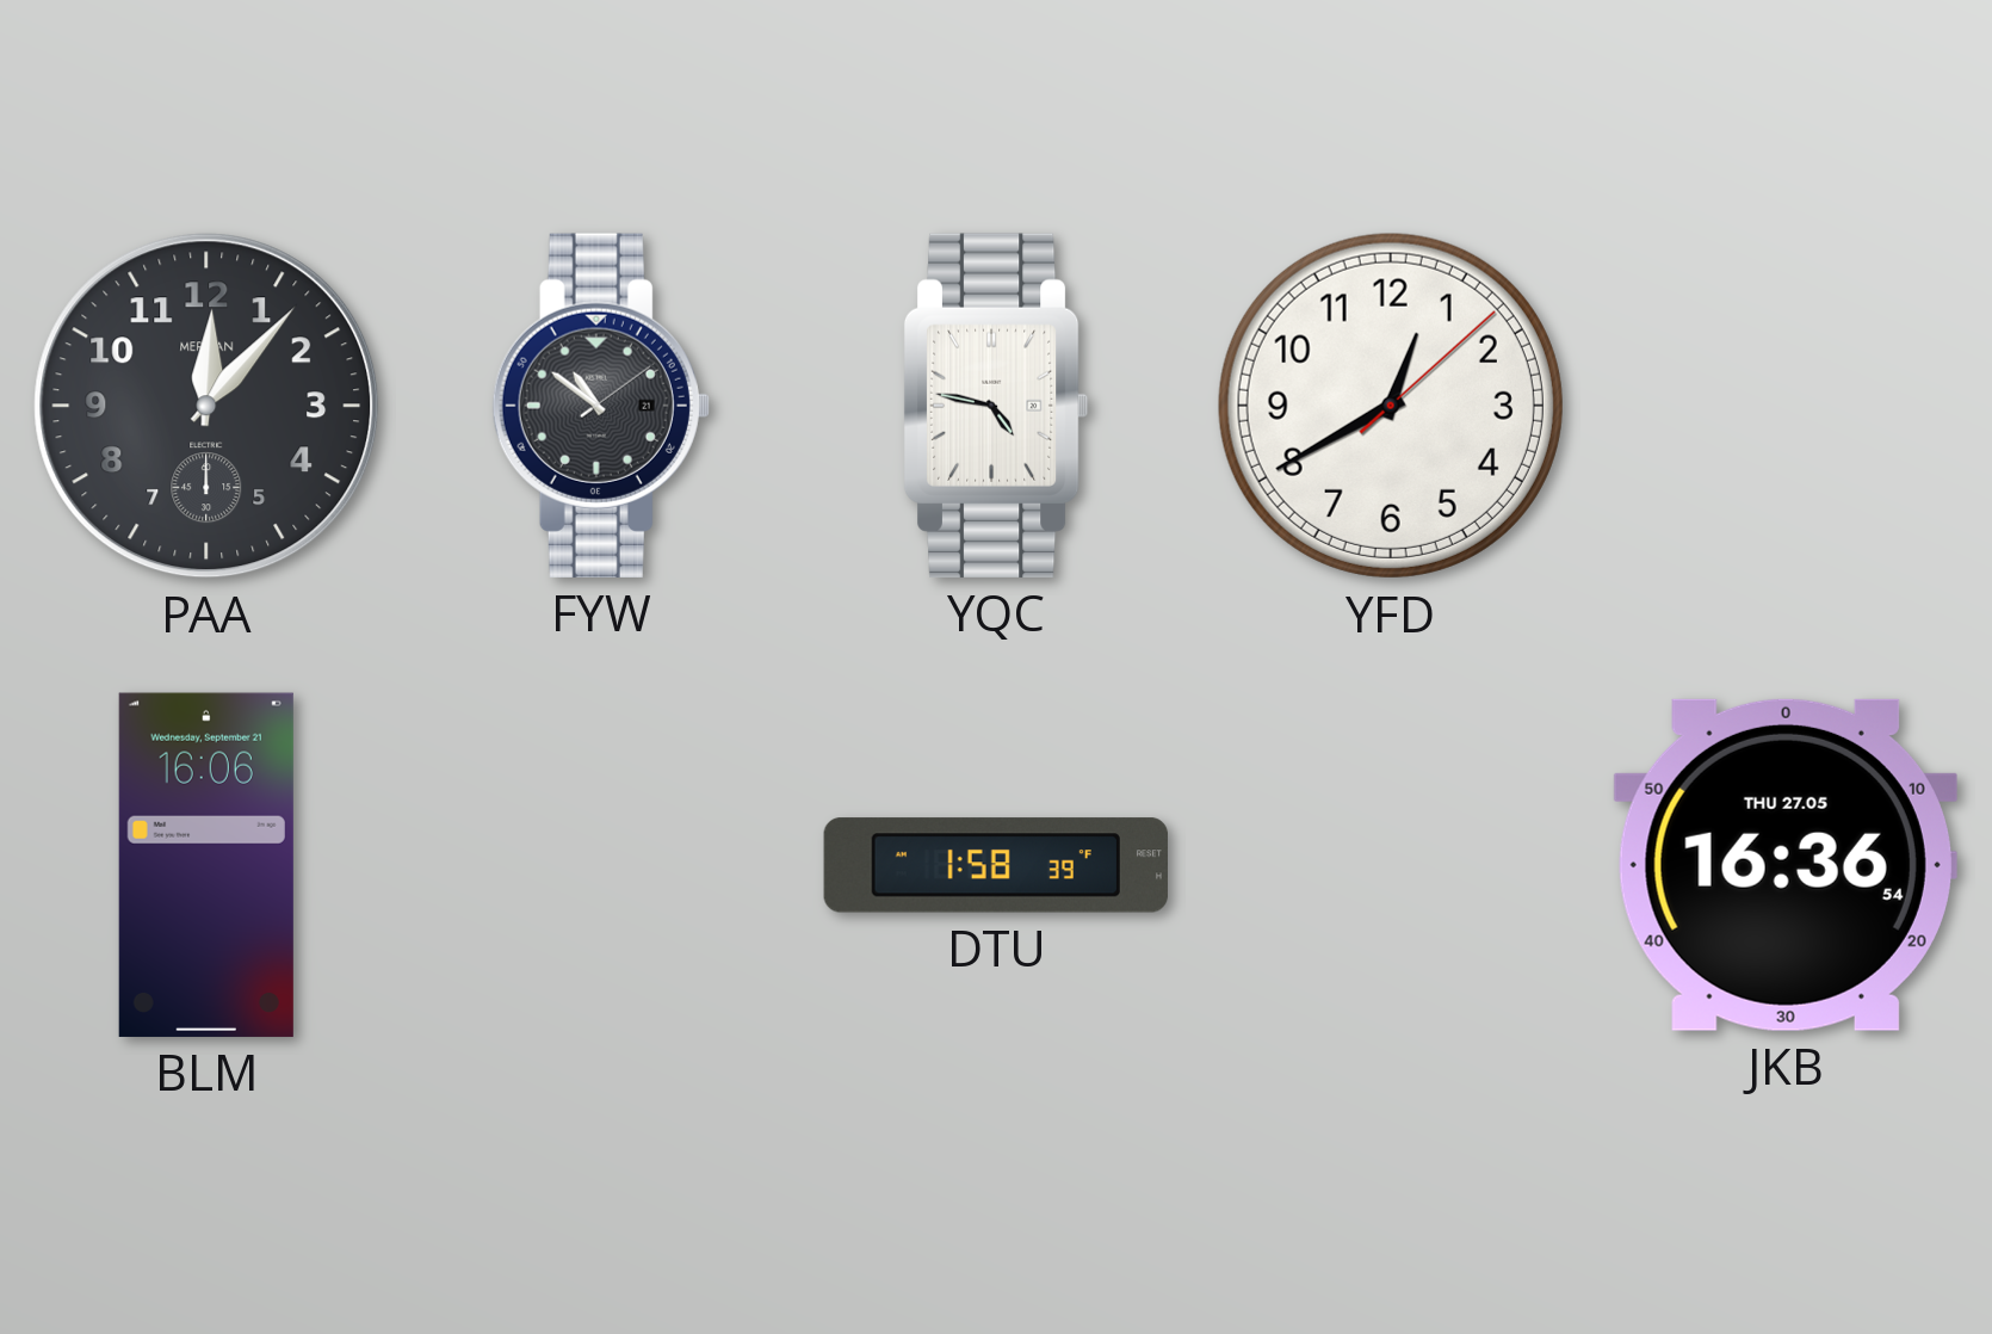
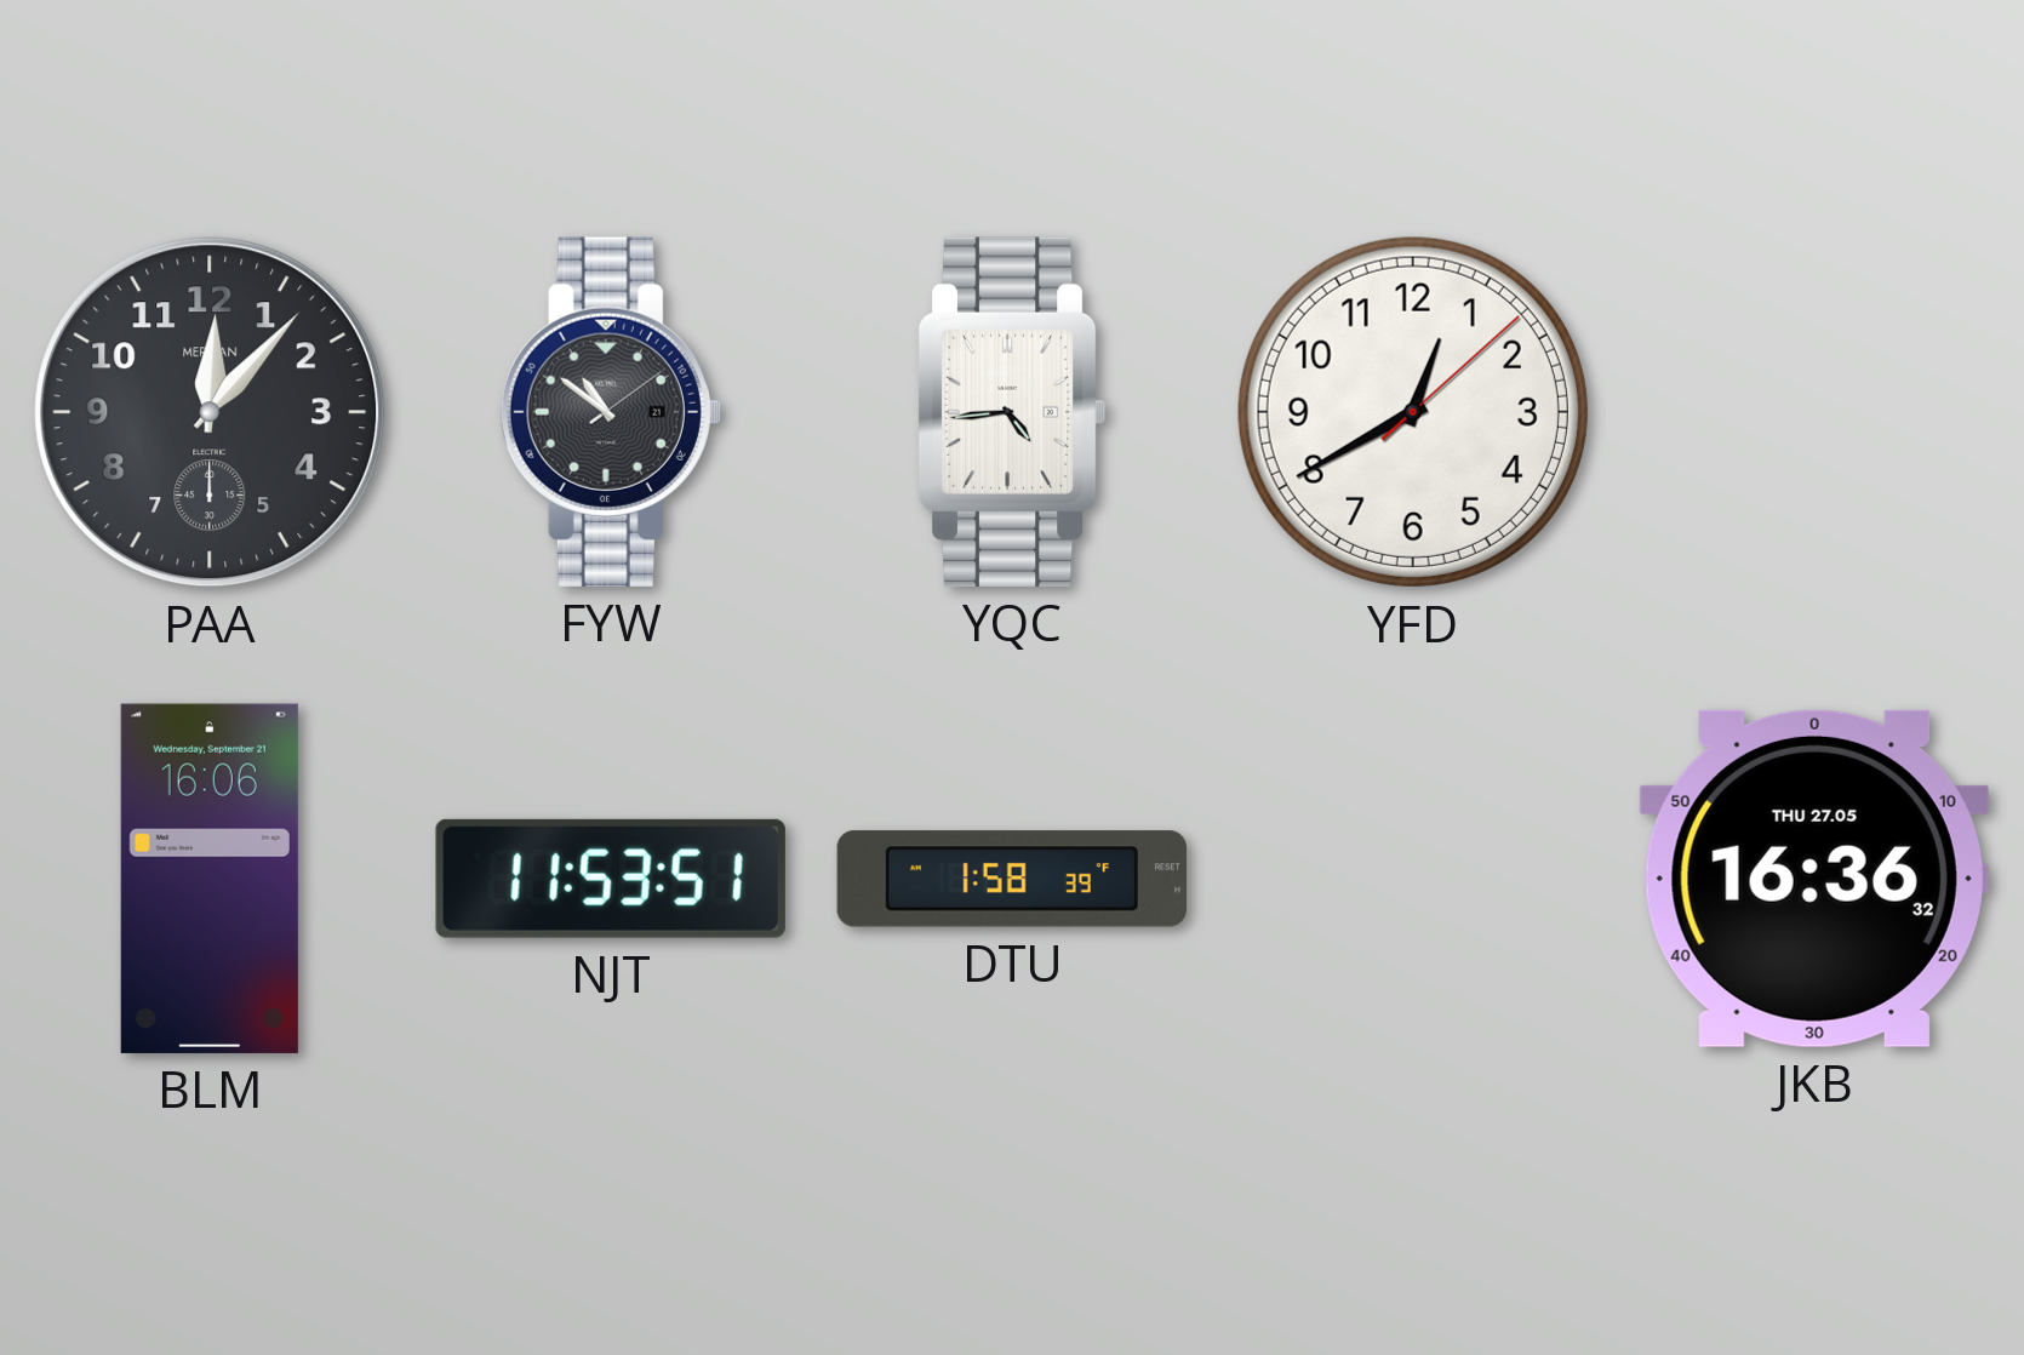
YQC: 4:47 -> 4:44
NJT: none -> 11:53
JKB: 16:36:54 -> 16:36:32
